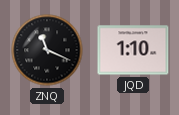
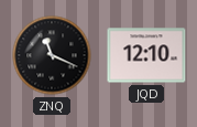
JQD: 1:10 -> 12:10
